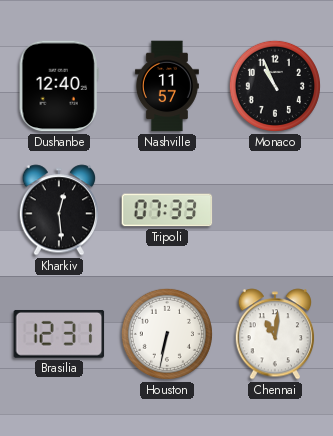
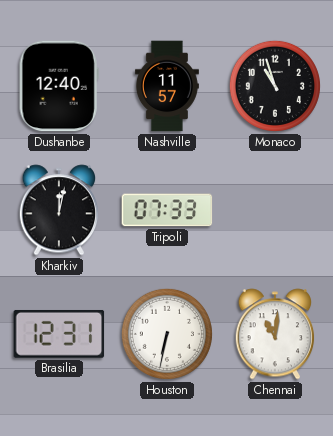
Monaco: 10:56 -> 10:57
Kharkiv: 12:29 -> 12:02
